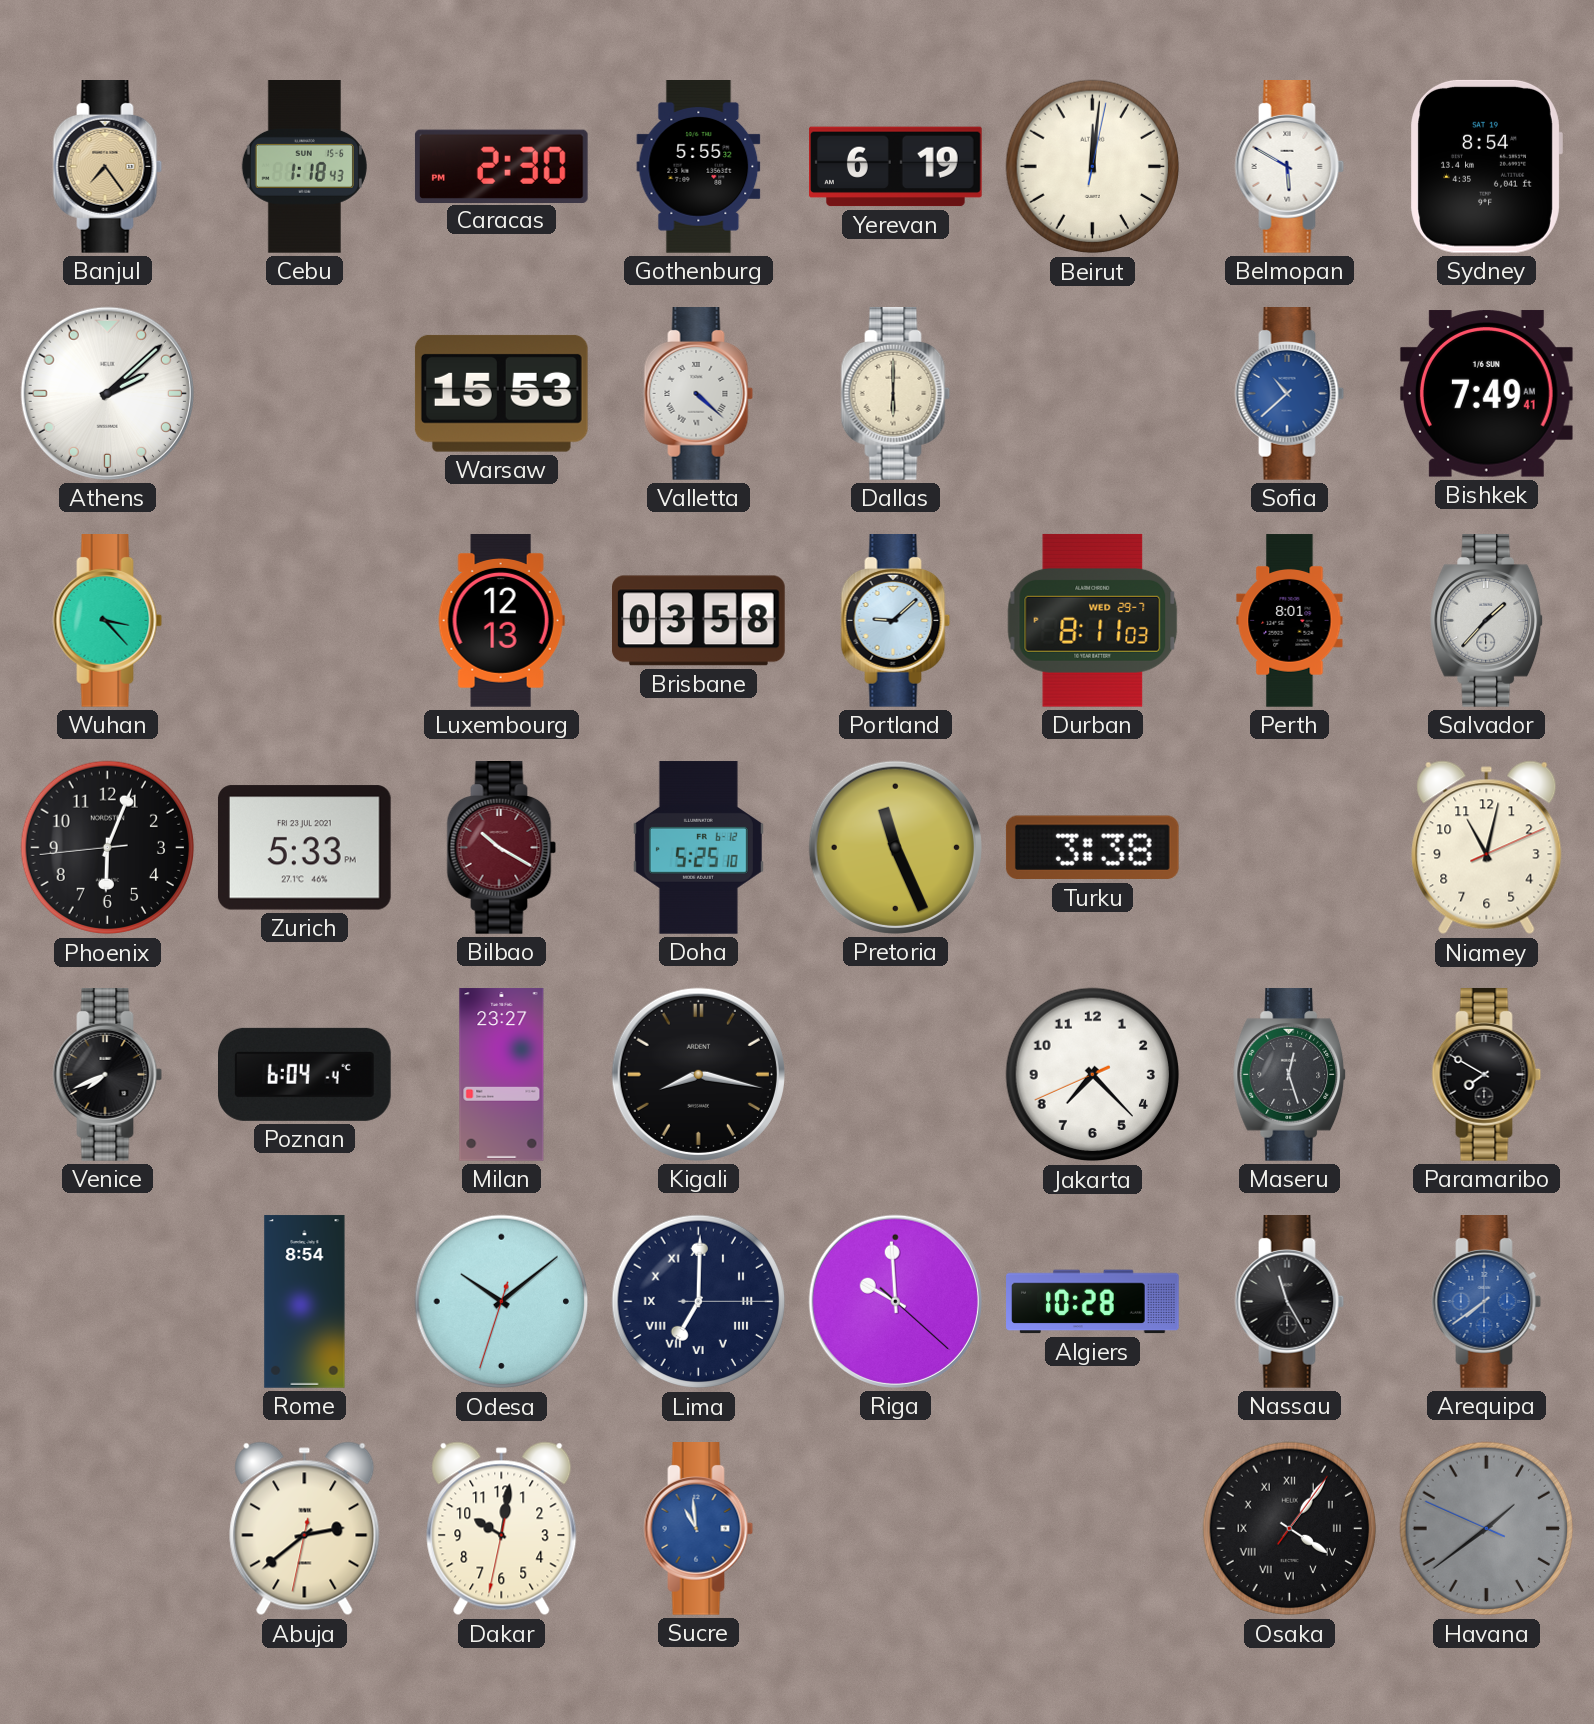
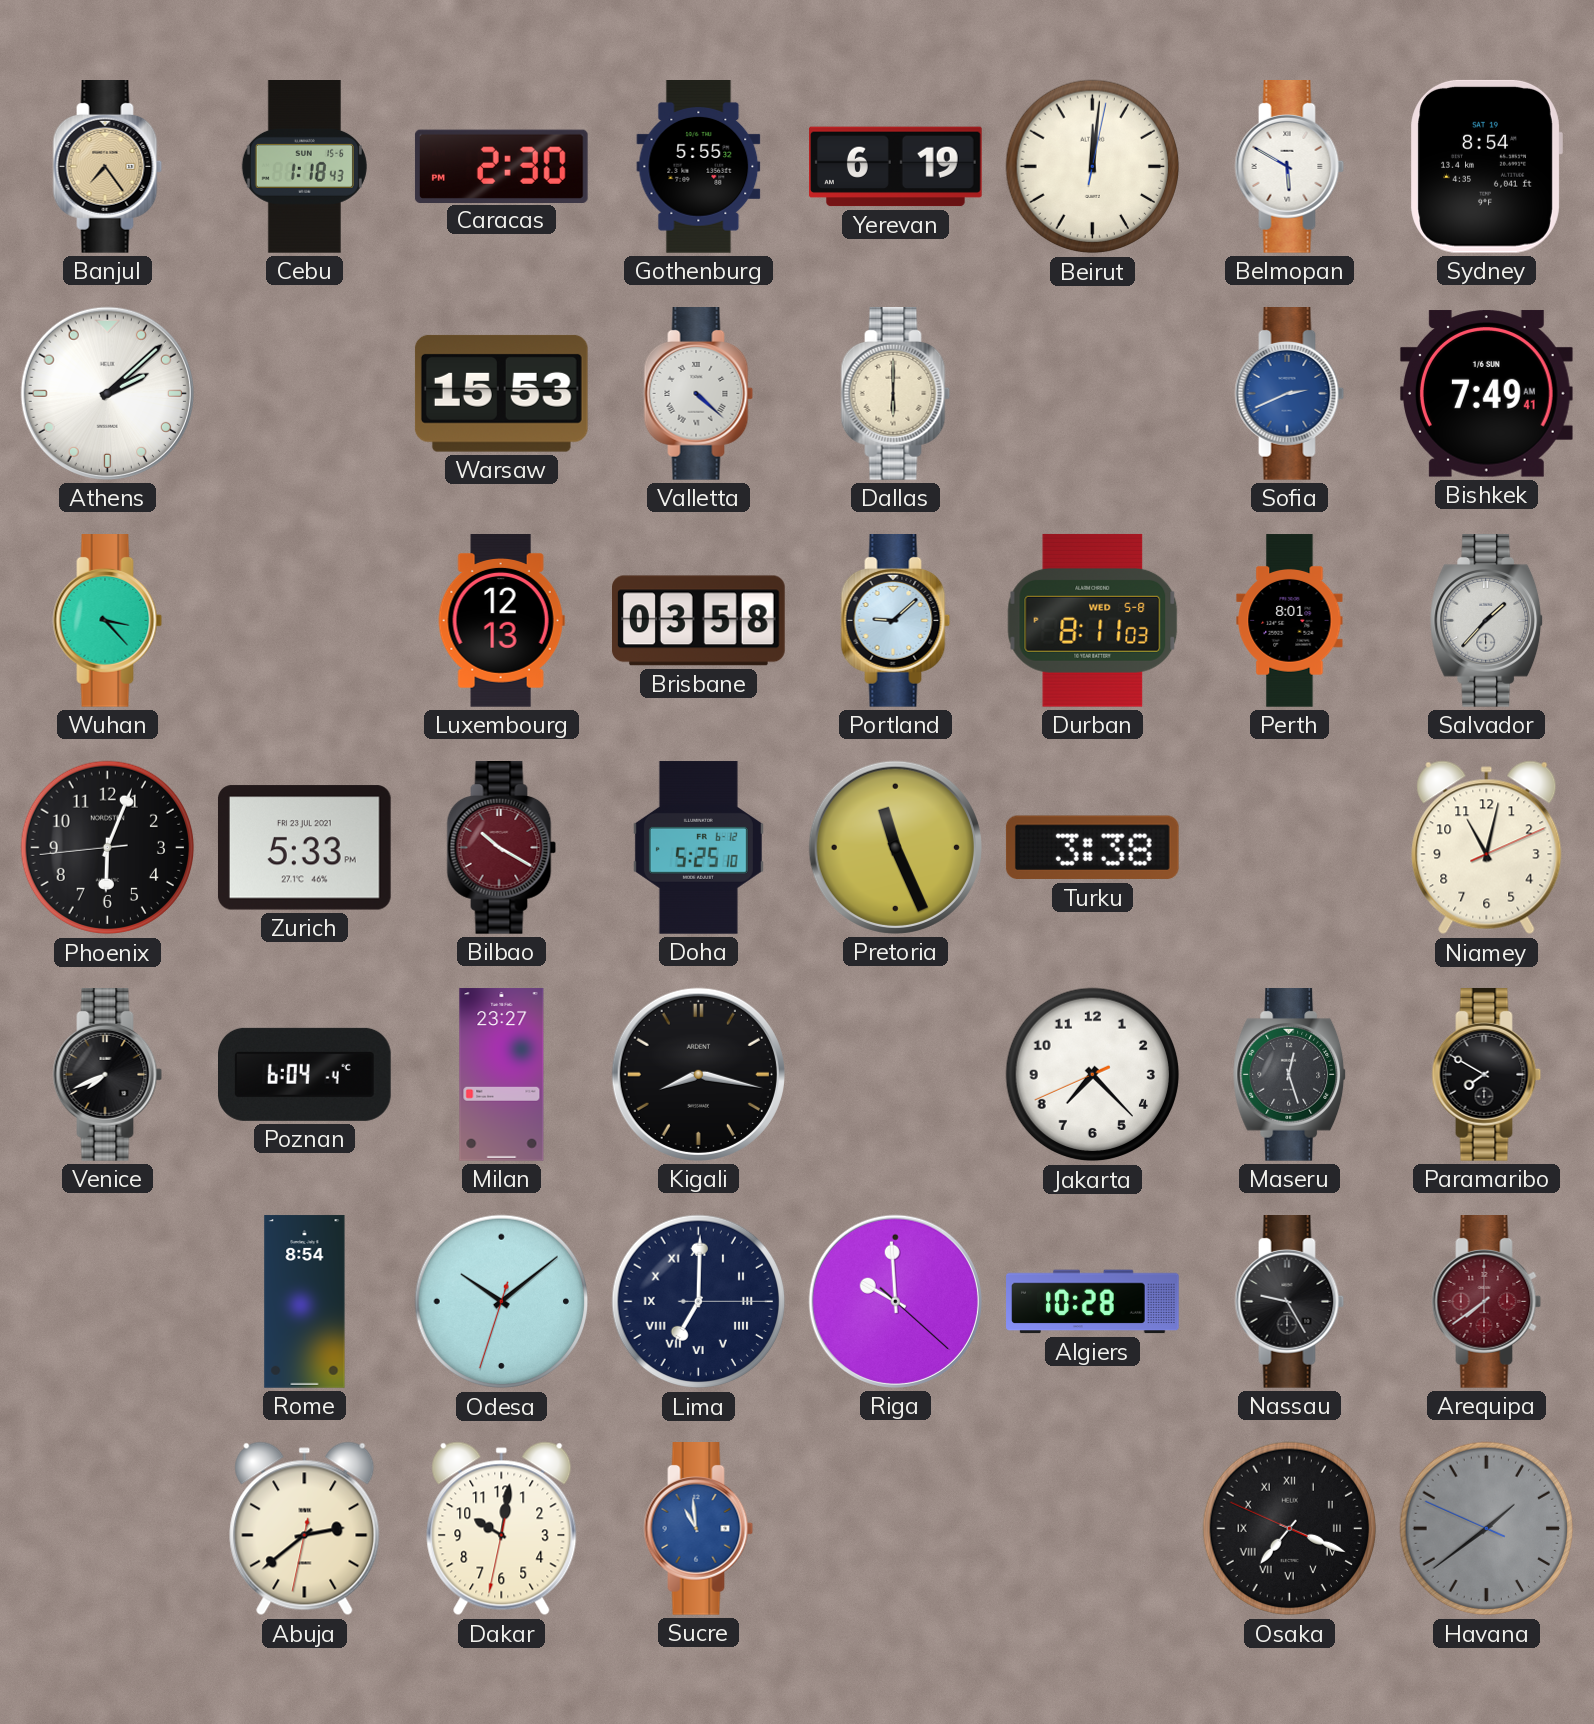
Sofia: 10:38 -> 2:41
Durban date: WED 29-7 -> WED 5-8
Nassau: 11:25 -> 9:25
Arequipa dial: blue -> burgundy
Osaka: 4:06 -> 7:18
